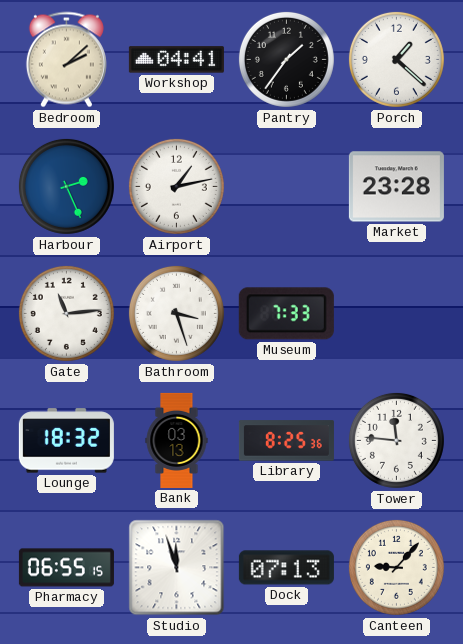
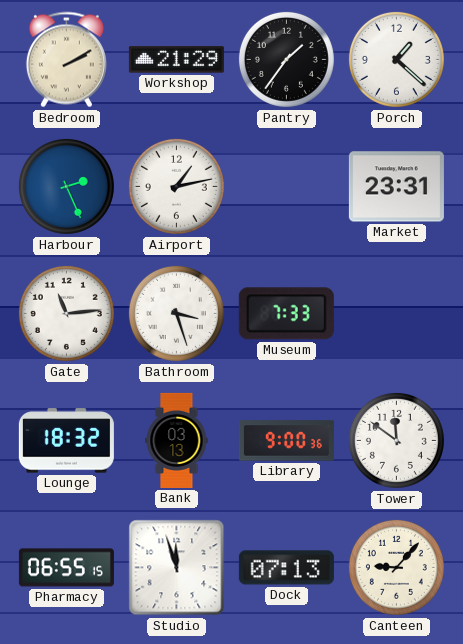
Bedroom: 2:08 -> 2:10
Workshop: 04:41 -> 21:29
Market: 23:28 -> 23:31
Library: 8:25 -> 9:00
Tower: 11:46 -> 11:51
